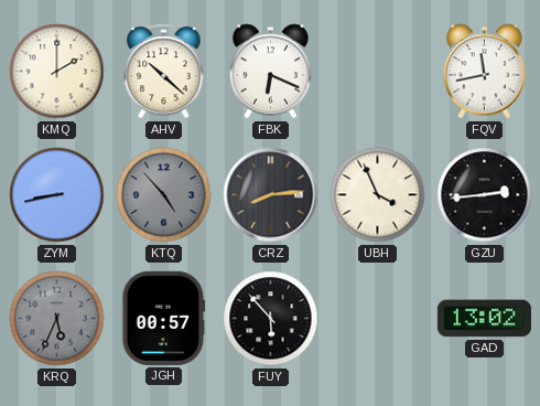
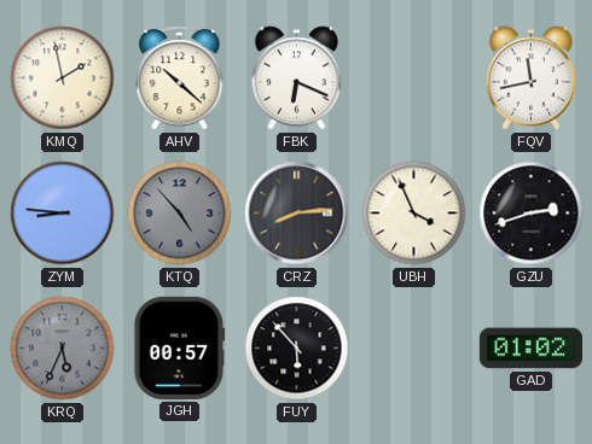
KMQ: 2:00 -> 1:58
ZYM: 8:43 -> 8:46
GZU: 2:44 -> 2:42
GAD: 13:02 -> 01:02
